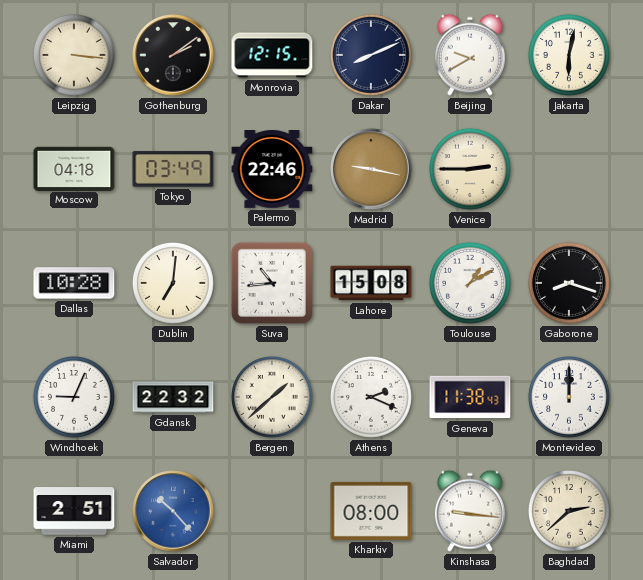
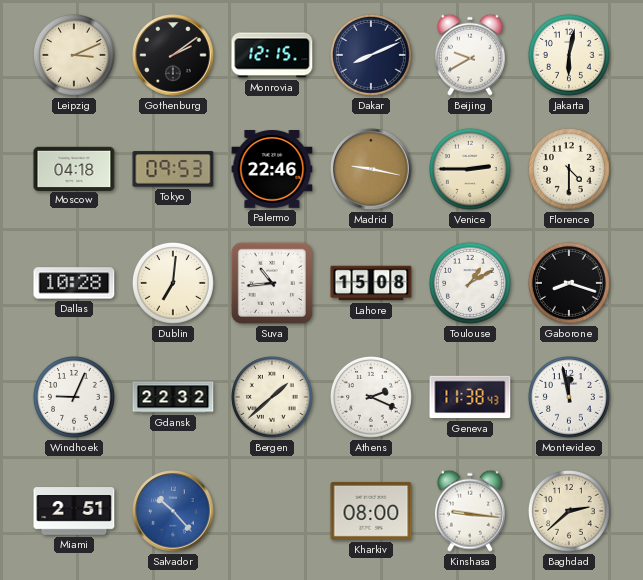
Leipzig: 3:16 -> 3:11
Tokyo: 03:49 -> 09:53
Florence: none -> 4:30
Montevideo: 12:00 -> 11:58
